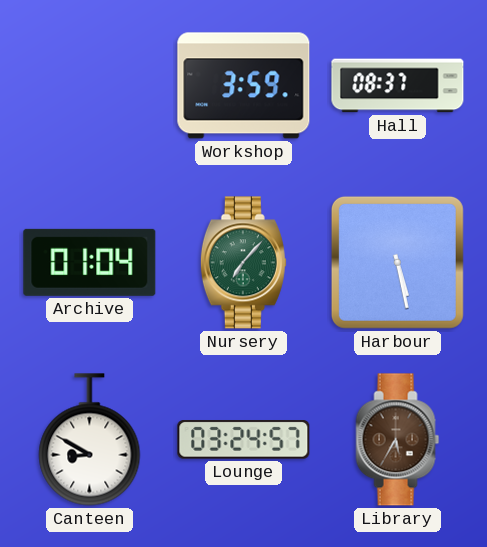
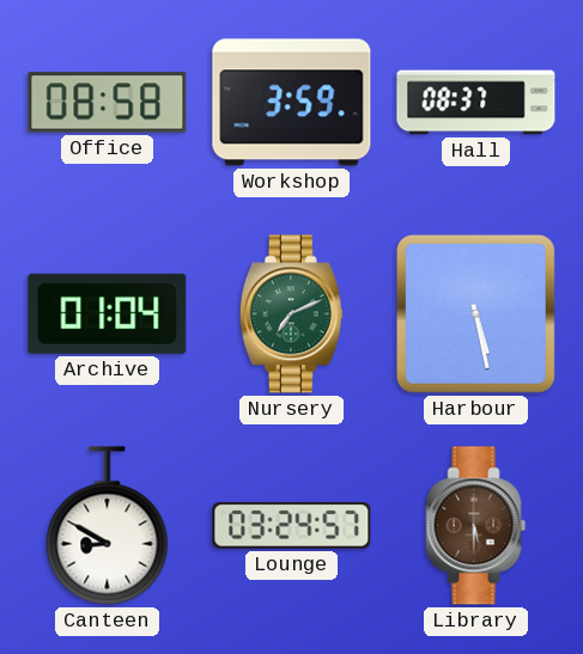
Office: none -> 08:58
Nursery: 7:07 -> 7:11
Library: 5:35 -> 5:30
